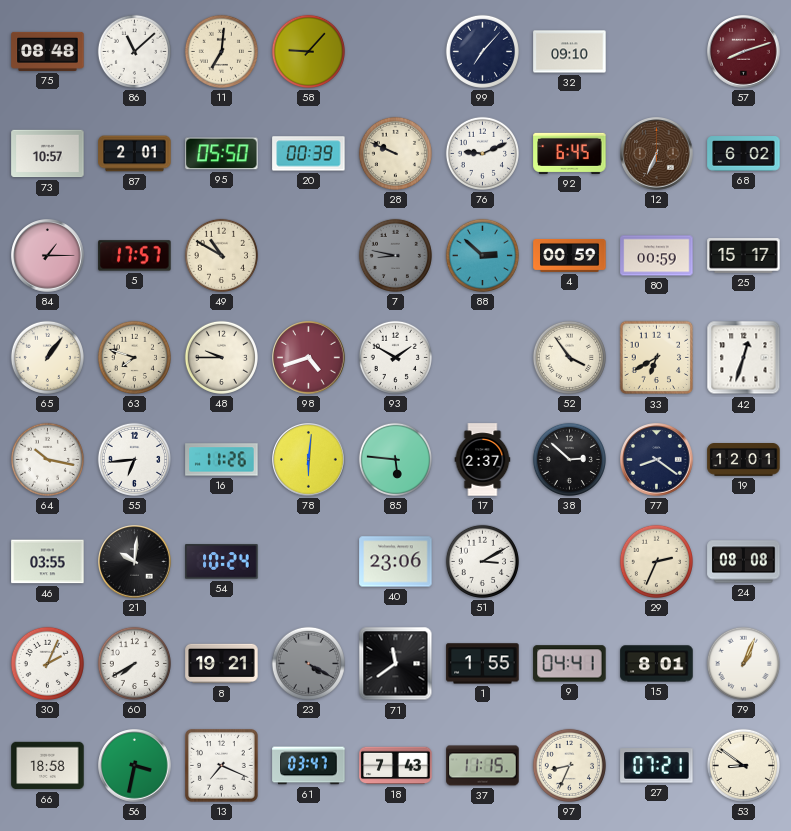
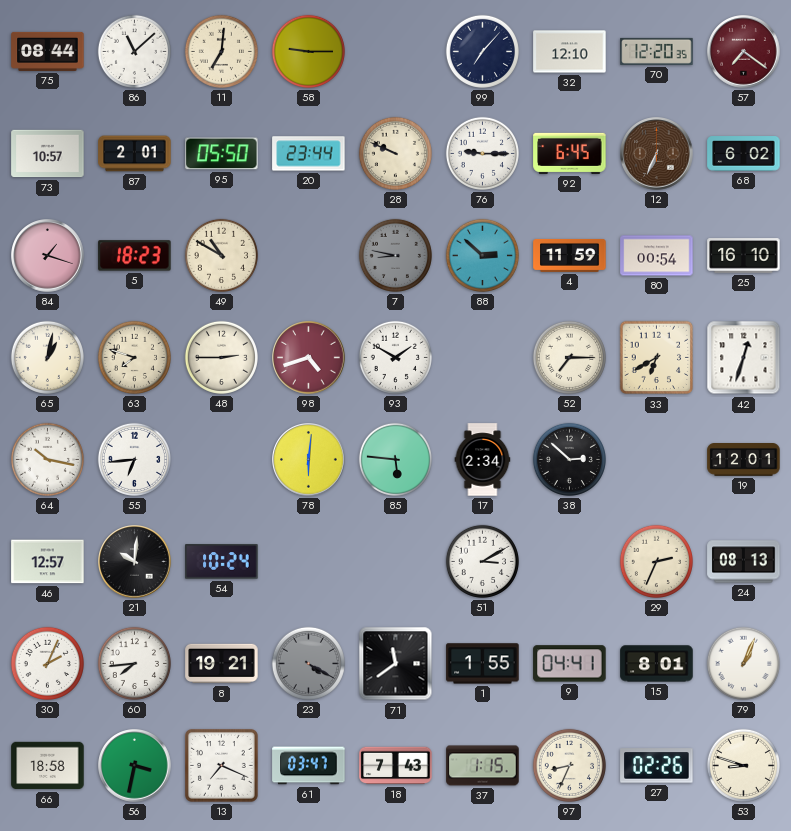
75: 08:48 -> 08:44
58: 9:07 -> 9:15
32: 09:10 -> 12:10
70: none -> 12:20
57: 8:12 -> 7:21
20: 00:39 -> 23:44
76: 9:11 -> 9:15
84: 1:15 -> 1:18
5: 17:57 -> 18:23
4: 00:59 -> 11:59
80: 00:59 -> 00:54
25: 15:17 -> 16:10
65: 1:06 -> 1:02
48: 9:45 -> 2:45
52: 3:54 -> 7:15
16: 11:26 -> none
17: 2:37 -> 2:34
77: 8:21 -> none
46: 03:55 -> 12:57
40: 23:06 -> none
24: 08:08 -> 08:13
60: 7:40 -> 7:44
37: 11:15 -> 1:15
27: 07:21 -> 02:26
53: 8:51 -> 8:48
